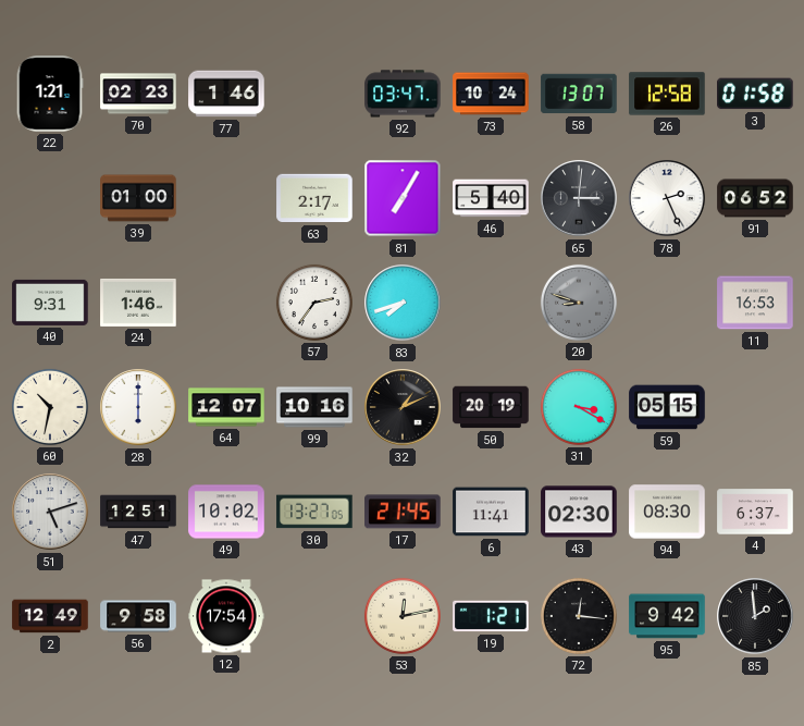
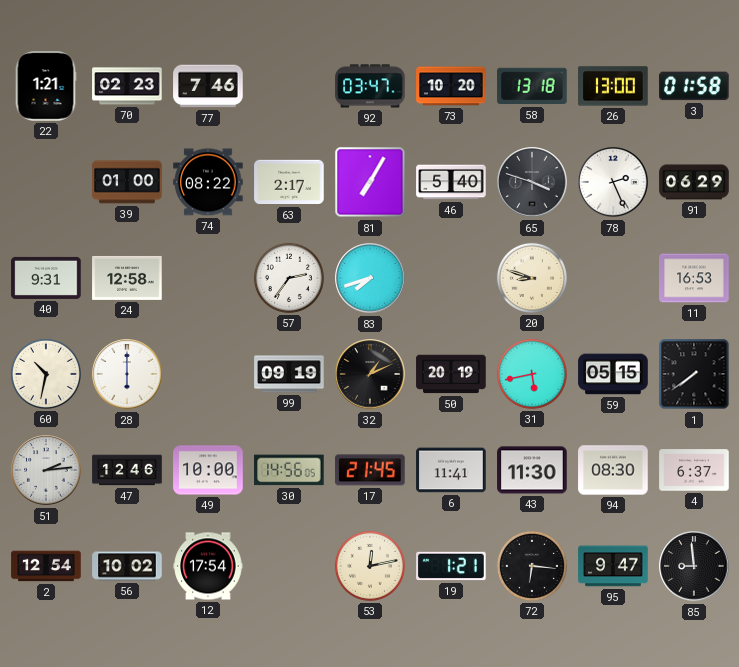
77: 1:46 -> 7:46
73: 10:24 -> 10:20
58: 13:07 -> 13:18
26: 12:58 -> 13:00
74: none -> 08:22
65: 3:01 -> 3:48
91: 06:52 -> 06:29
24: 1:46 -> 12:58
20 dial: grey -> cream
64: 12:07 -> none
99: 10:16 -> 09:19
31: 3:20 -> 5:43
1: none -> 7:39
51: 5:12 -> 2:14
47: 12:51 -> 12:46
49: 10:02 -> 10:00
30: 13:27 -> 14:56
43: 02:30 -> 11:30
2: 12:49 -> 12:54
56: 9:58 -> 10:02
72: 12:16 -> 6:16
95: 9:42 -> 9:47
85: 1:59 -> 8:59
